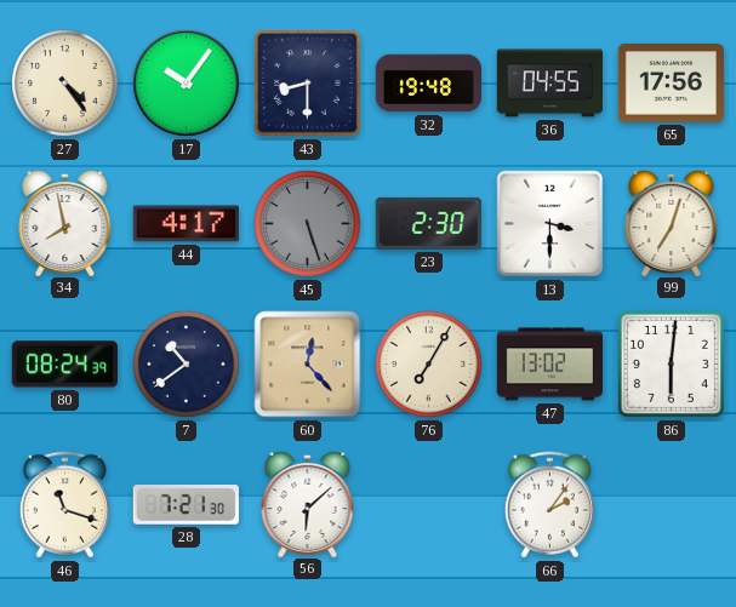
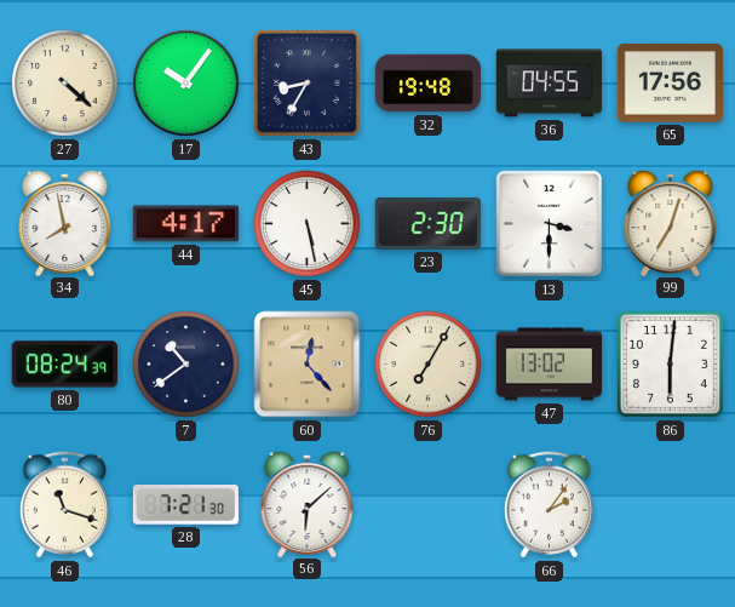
27: 4:24 -> 4:22
43: 8:30 -> 8:35
45: 5:27 -> 5:28
45 dial: grey -> white
